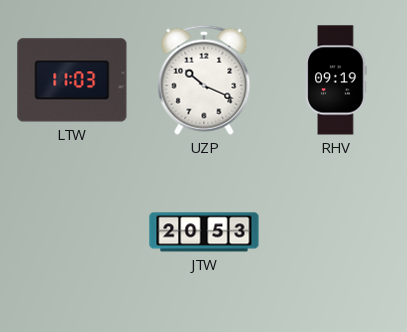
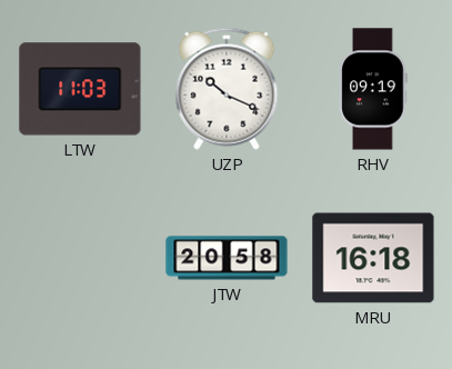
JTW: 20:53 -> 20:58
MRU: none -> 16:18
